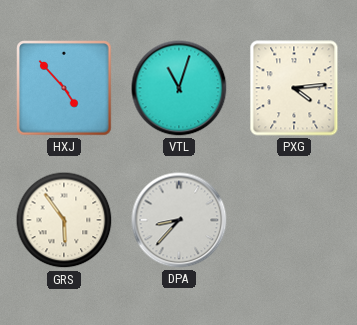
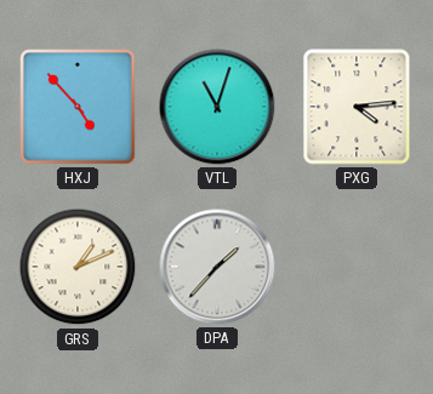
GRS: 5:54 -> 1:11
DPA: 8:37 -> 1:37
